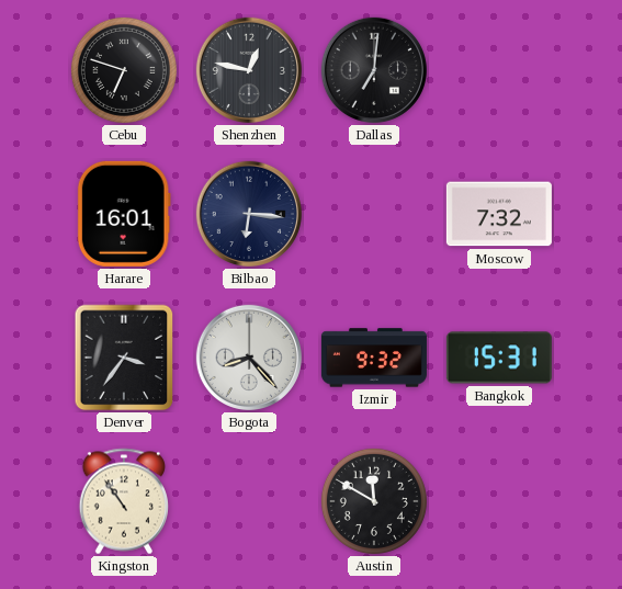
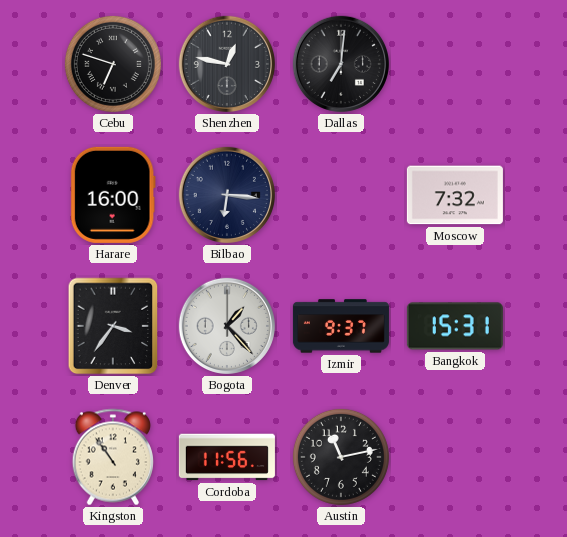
Harare: 16:01 -> 16:00
Bogota: 8:23 -> 1:23
Izmir: 9:32 -> 9:37
Cordoba: none -> 11:56
Austin: 11:50 -> 11:13
